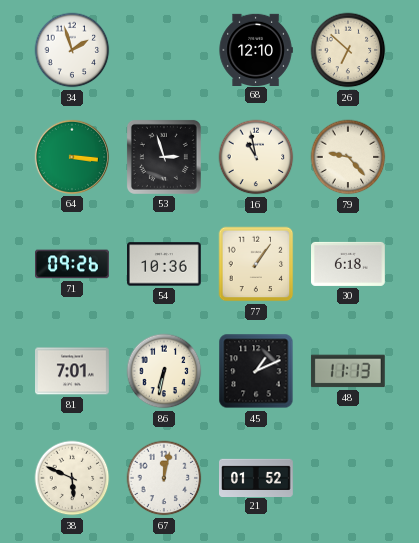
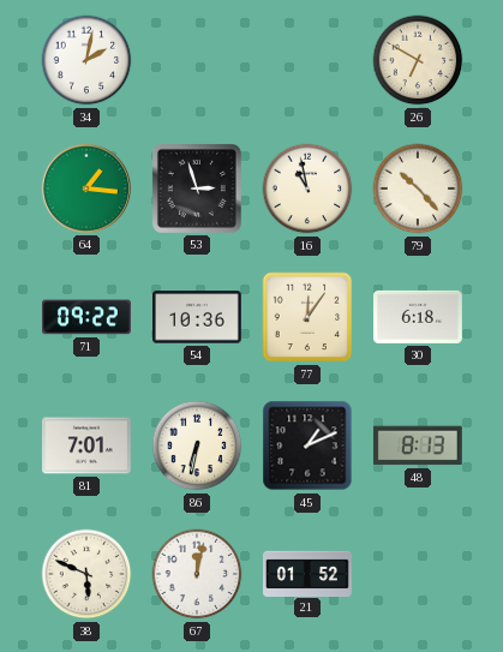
34: 1:57 -> 2:02
68: 12:10 -> none
26: 6:52 -> 6:50
64: 3:16 -> 1:16
79: 9:23 -> 10:23
71: 09:26 -> 09:22
77: 1:06 -> 12:06
48: 11:13 -> 8:13
